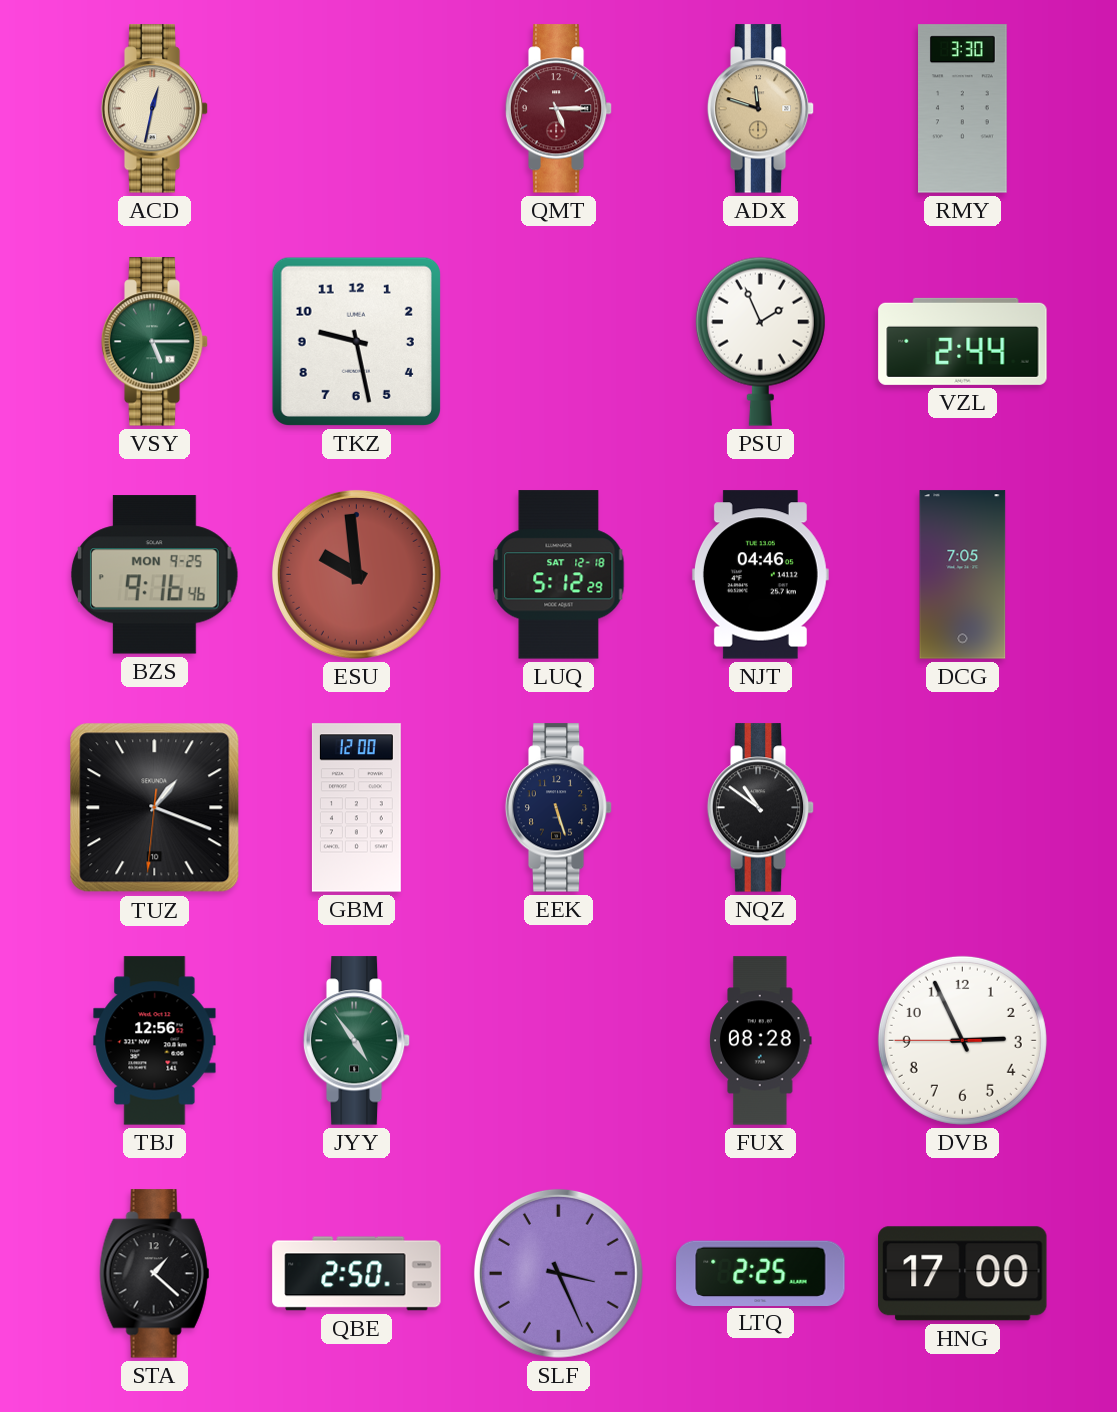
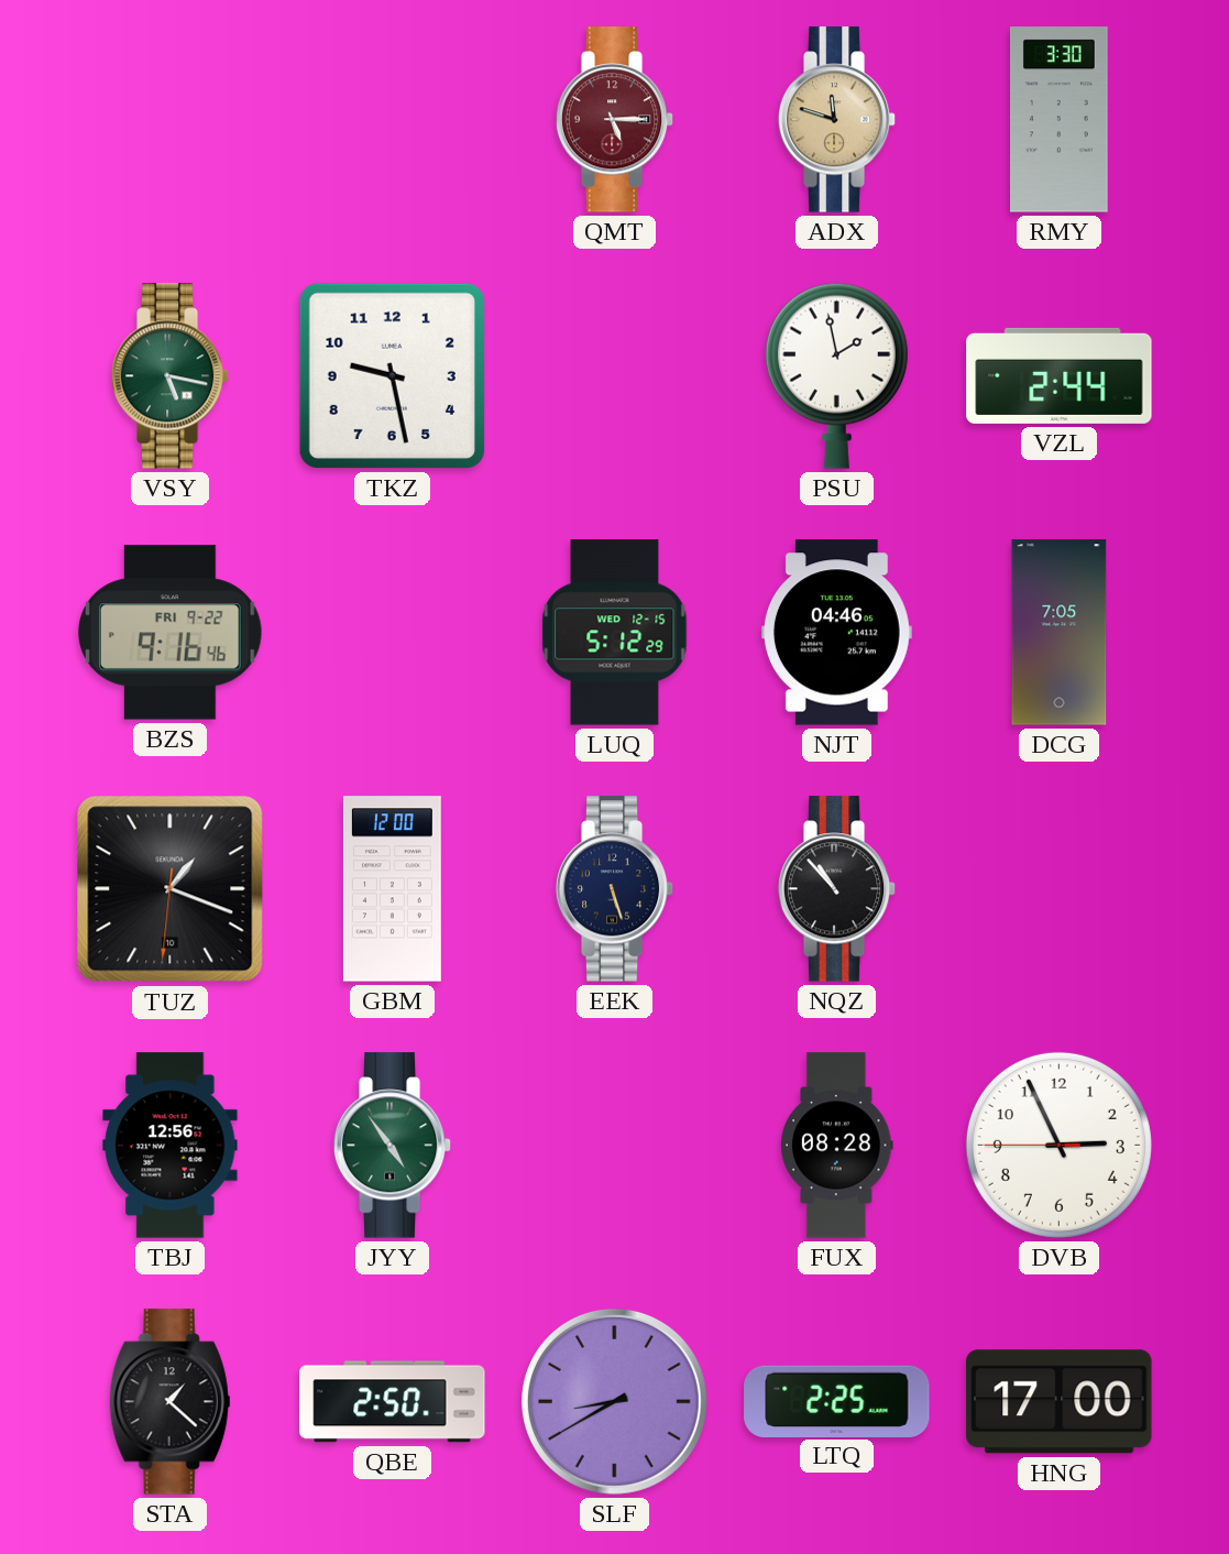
ACD: 12:32 -> none
VSY: 5:15 -> 5:17
PSU: 1:56 -> 1:58
BZS date: MON 9-25 -> FRI 9-22
ESU: 9:59 -> none
LUQ date: SAT 12-18 -> WED 12-15
NQZ: 10:51 -> 10:53
SLF: 3:26 -> 8:40
